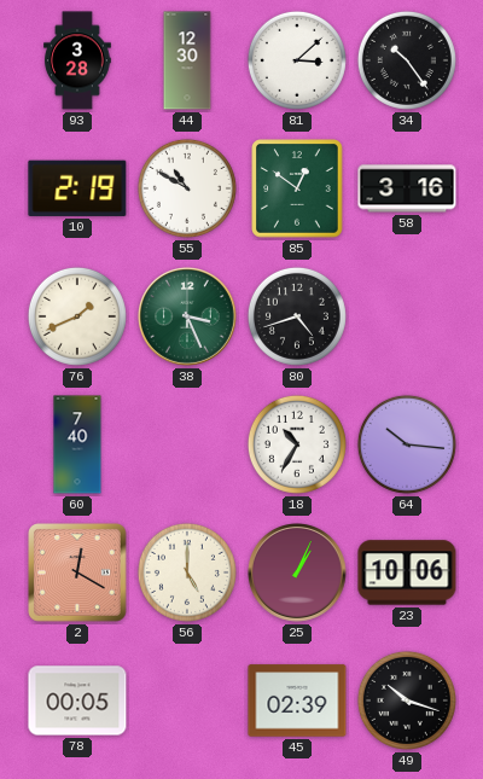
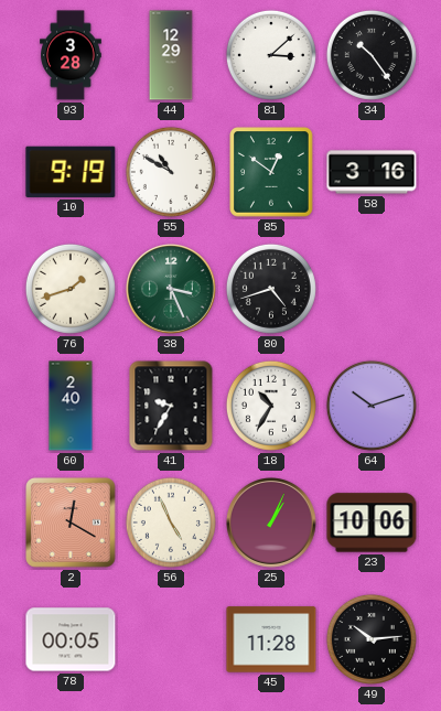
44: 12:30 -> 12:29
10: 2:19 -> 9:19
76: 1:41 -> 1:42
60: 7:40 -> 2:40
41: none -> 9:35
64: 10:16 -> 10:12
56: 5:00 -> 4:56
45: 02:39 -> 11:28
49: 10:18 -> 10:14
